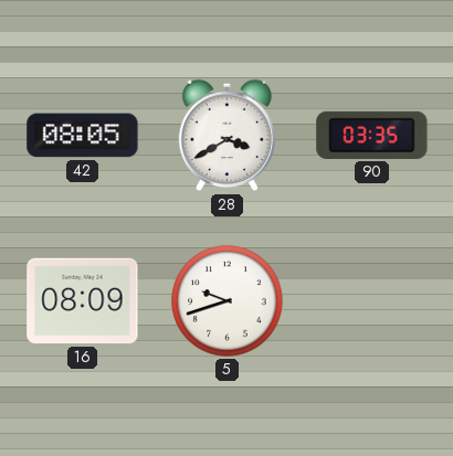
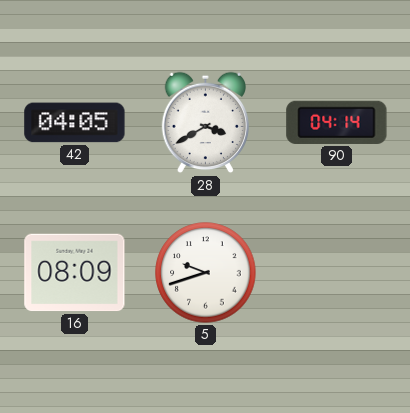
42: 08:05 -> 04:05
90: 03:35 -> 04:14
